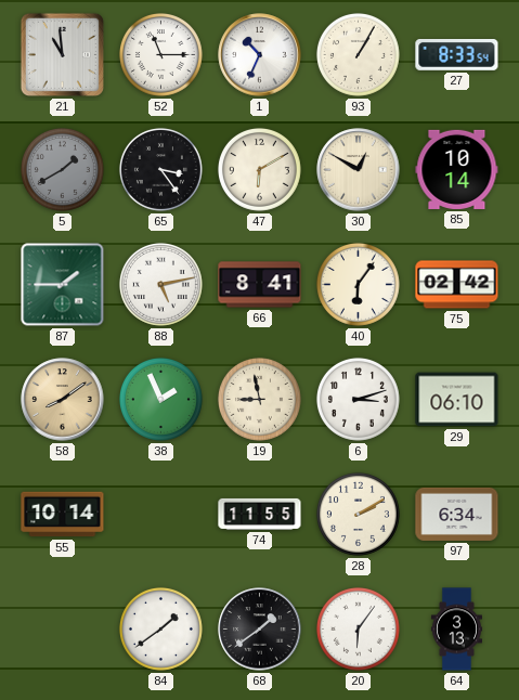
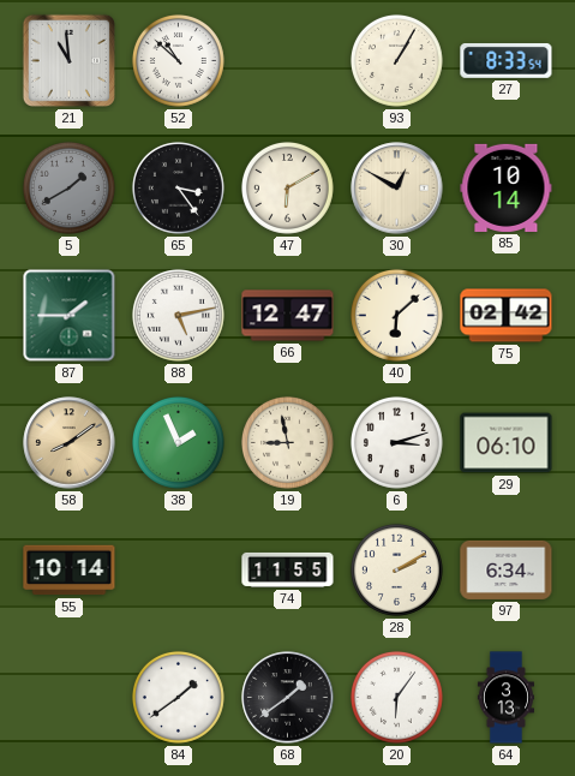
52: 11:15 -> 10:52
1: 10:34 -> none
66: 8:41 -> 12:47
40: 6:06 -> 6:08
